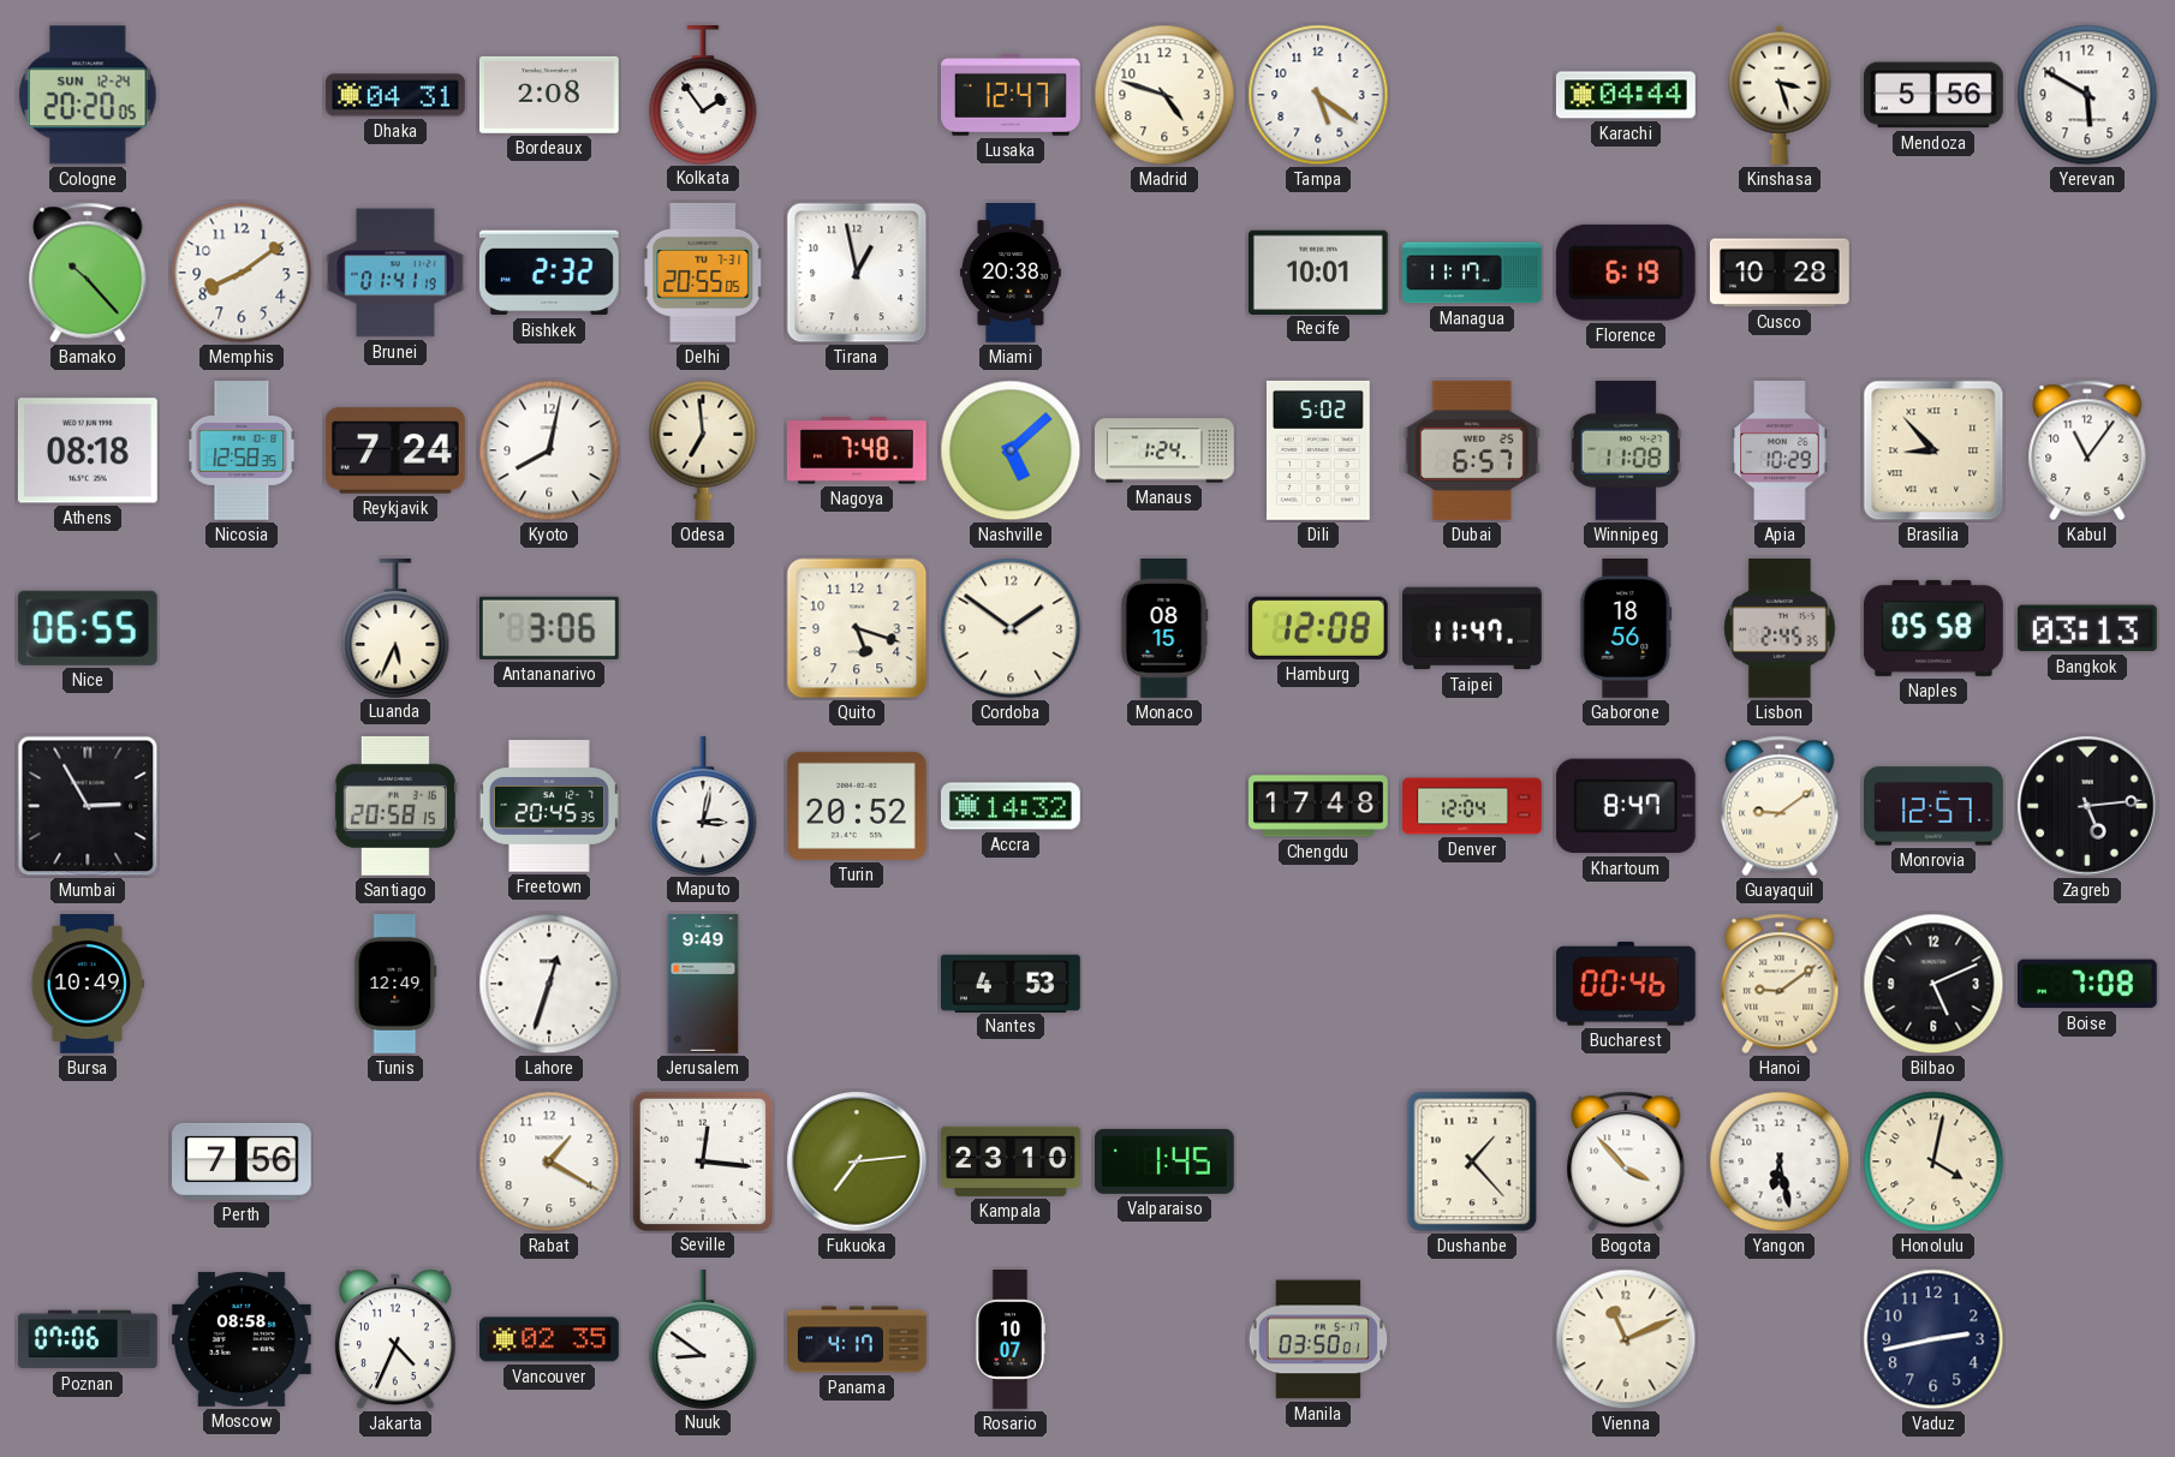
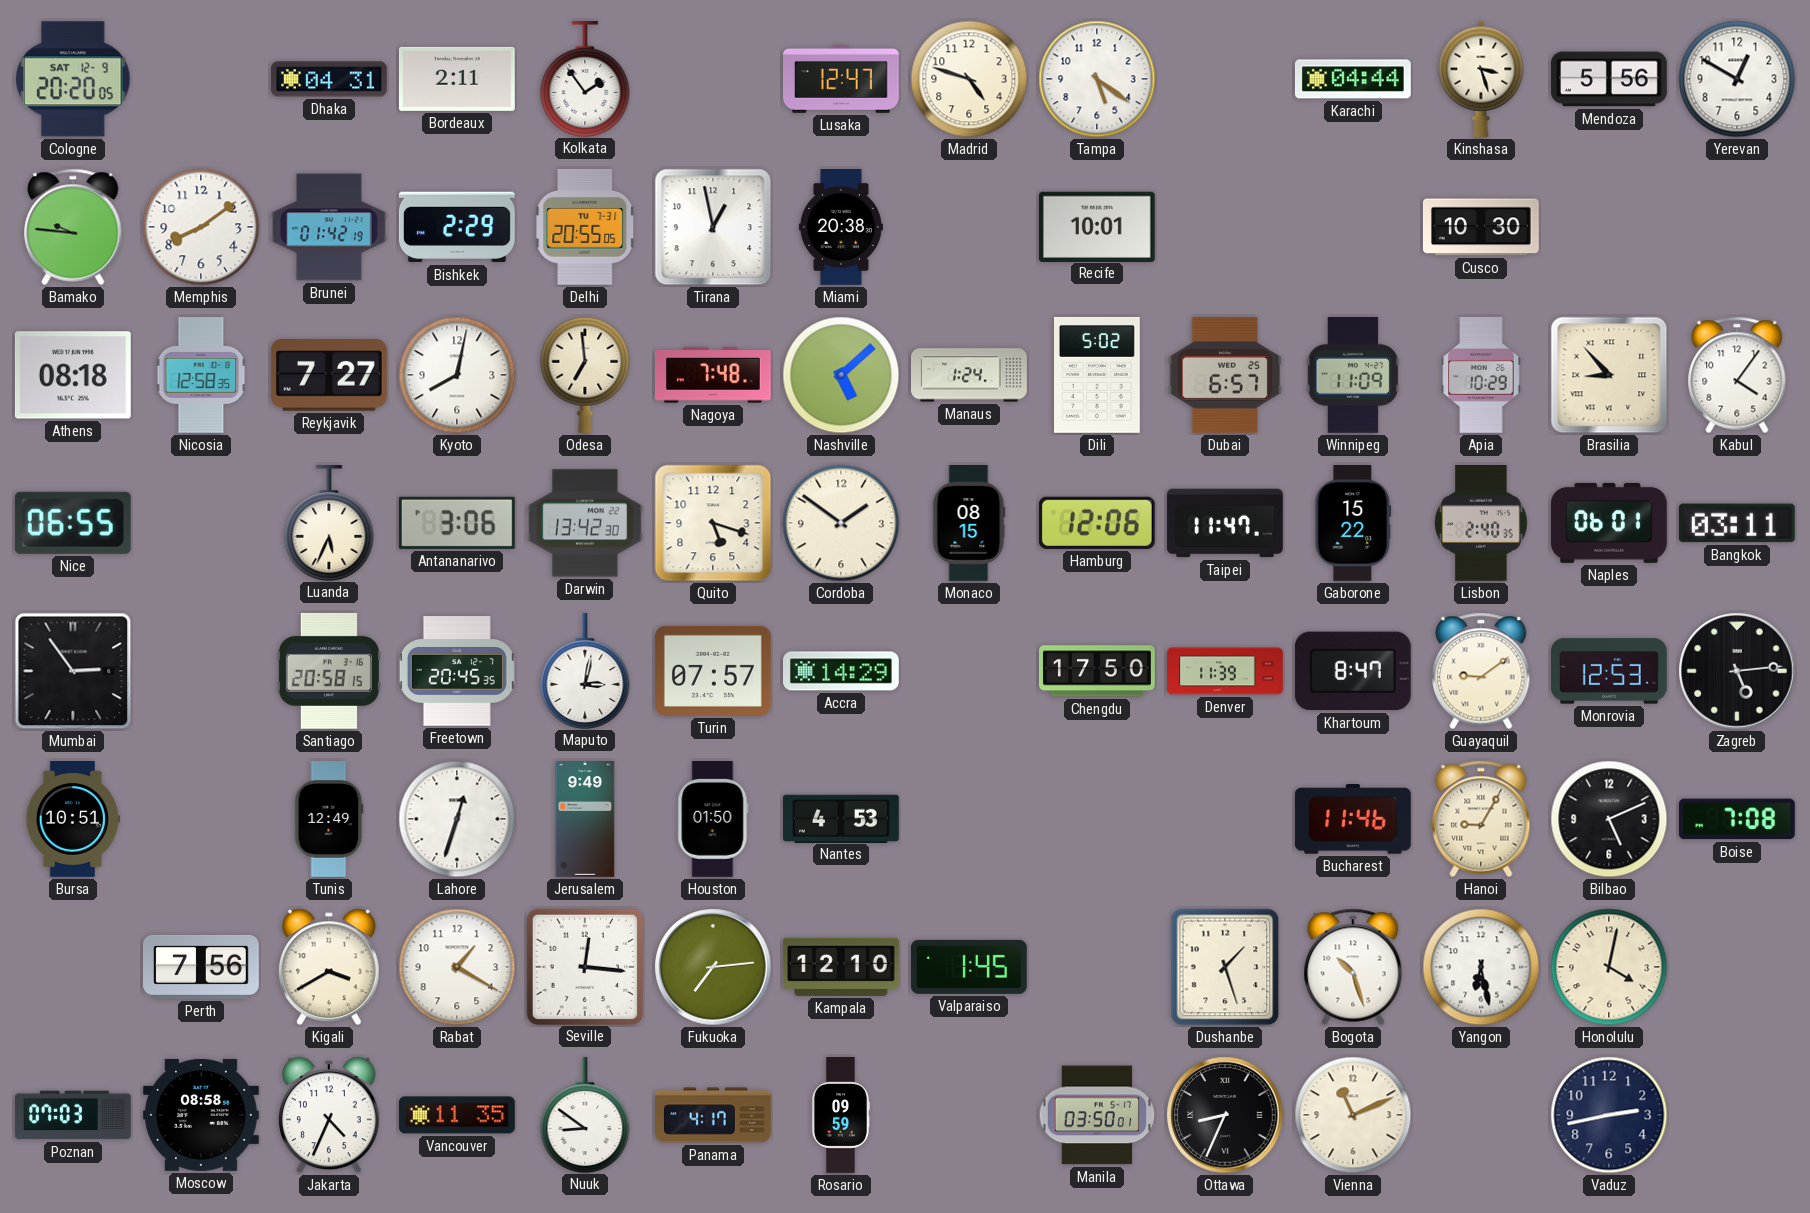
Cologne date: SUN 12-24 -> SAT 12-9
Bordeaux: 2:08 -> 2:11
Yerevan: 5:50 -> 12:50
Bamako: 10:23 -> 9:46
Brunei: 01:41 -> 01:42
Bishkek: 2:32 -> 2:29
Managua: 11:17 -> none
Florence: 6:19 -> none
Cusco: 10:28 -> 10:30
Reykjavik: 7:24 -> 7:27
Winnipeg: 11:08 -> 11:09
Kabul: 11:06 -> 4:06
Darwin: none -> 13:42
Hamburg: 12:08 -> 12:06
Gaborone: 18:56 -> 15:22
Lisbon: 2:45 -> 2:40
Naples: 05:58 -> 06:01
Bangkok: 03:13 -> 03:11
Mumbai: 2:55 -> 2:54
Turin: 20:52 -> 07:57
Accra: 14:32 -> 14:29
Chengdu: 17:48 -> 17:50
Denver: 12:04 -> 11:39
Monrovia: 12:57 -> 12:53
Bursa: 10:49 -> 10:51
Houston: none -> 01:50
Bucharest: 00:46 -> 11:46
Hanoi: 9:09 -> 9:05
Kigali: none -> 3:40
Kampala: 23:10 -> 12:10
Dushanbe: 1:23 -> 1:27
Bogota: 3:53 -> 10:27
Poznan: 07:06 -> 07:03
Vancouver: 02:35 -> 11:35
Rosario: 10:07 -> 09:59
Ottawa: none -> 8:34
